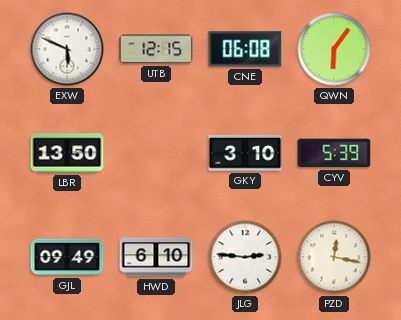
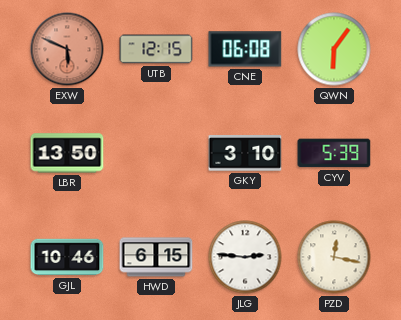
EXW dial: white -> salmon
GJL: 09:49 -> 10:46
HWD: 6:10 -> 6:15
